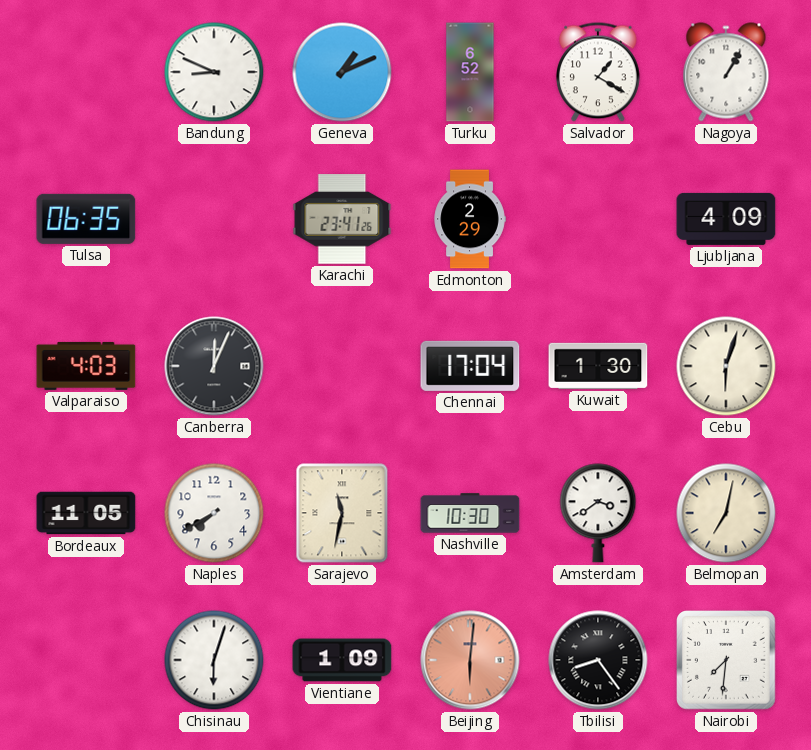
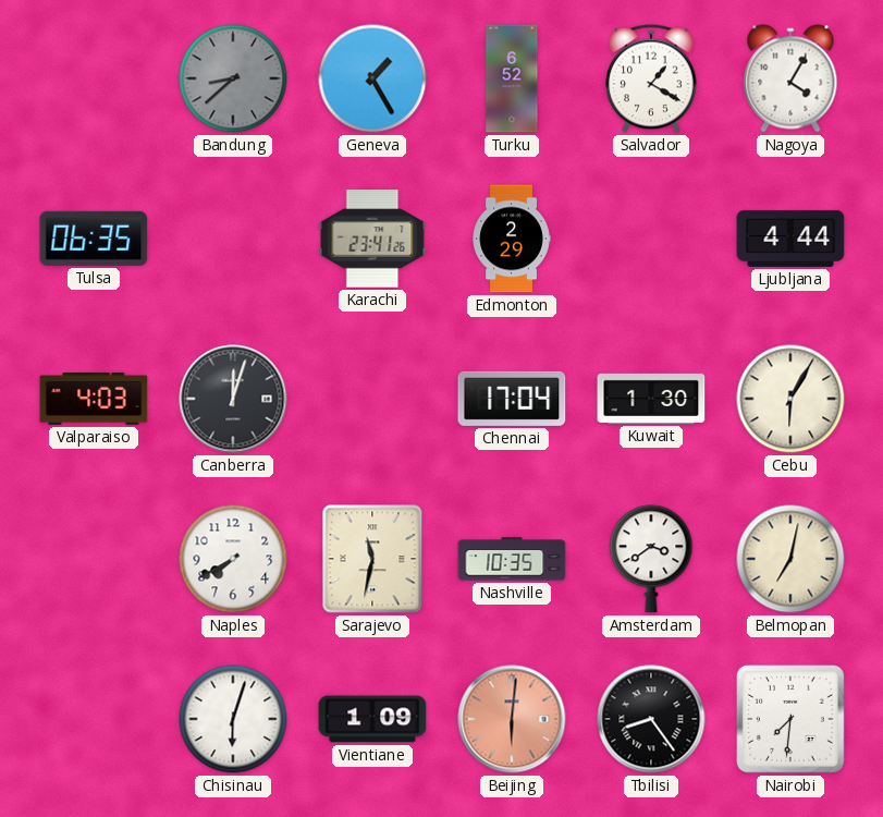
Bandung: 8:49 -> 8:38
Bandung dial: white -> grey
Geneva: 1:11 -> 1:25
Nagoya: 1:05 -> 4:05
Ljubljana: 4:09 -> 4:44
Canberra: 12:04 -> 12:03
Cebu: 6:03 -> 6:05
Bordeaux: 11:05 -> none
Nashville: 10:30 -> 10:35
